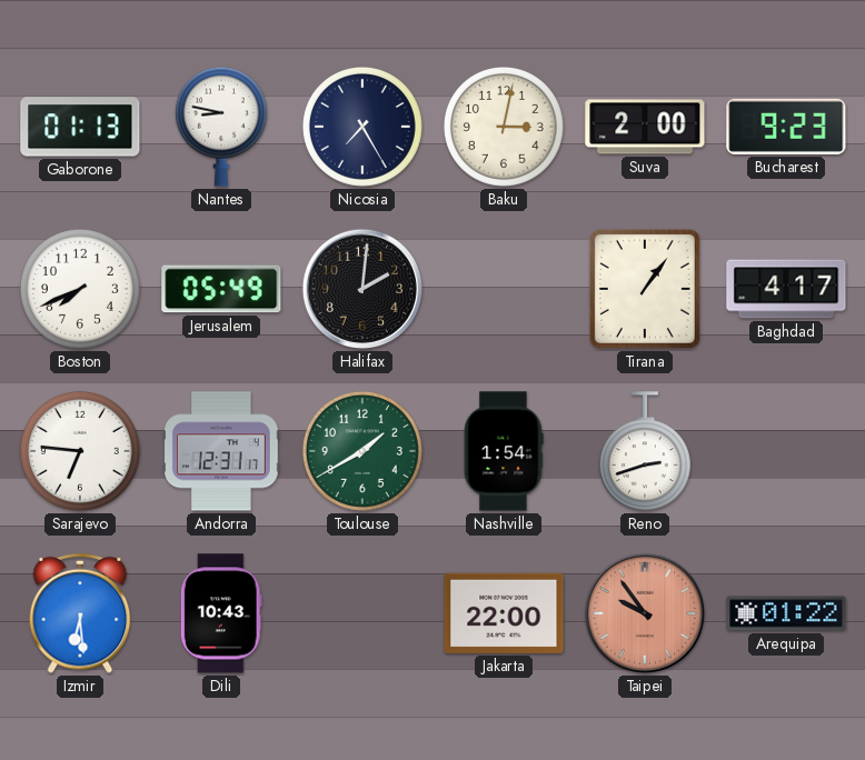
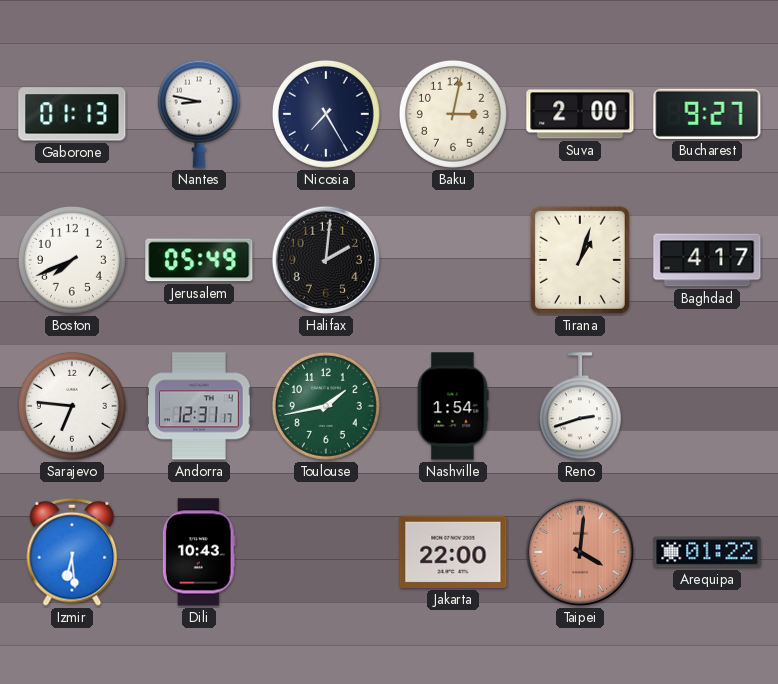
Bucharest: 9:23 -> 9:27
Tirana: 1:06 -> 1:03
Toulouse: 1:40 -> 1:43
Taipei: 9:54 -> 4:01
